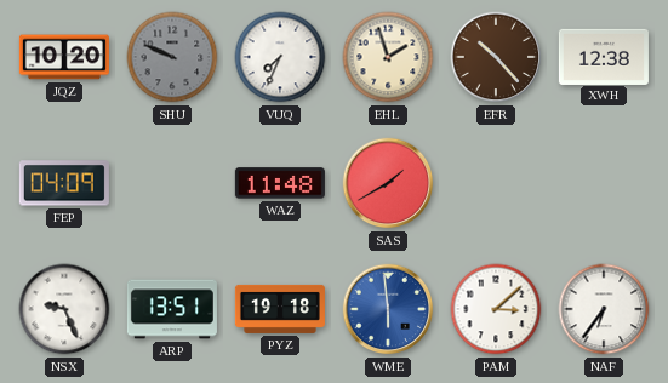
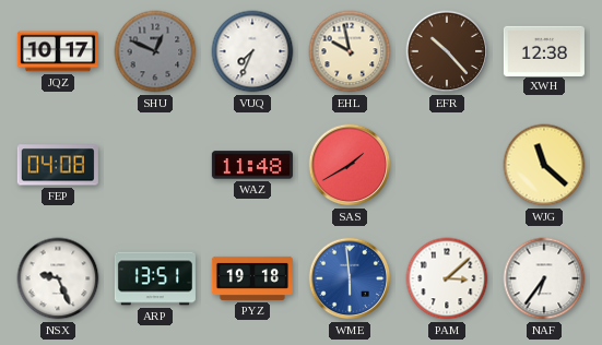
JQZ: 10:20 -> 10:17
SHU: 9:49 -> 12:49
EHL: 1:57 -> 9:58
FEP: 04:09 -> 04:08
WJG: none -> 11:22
